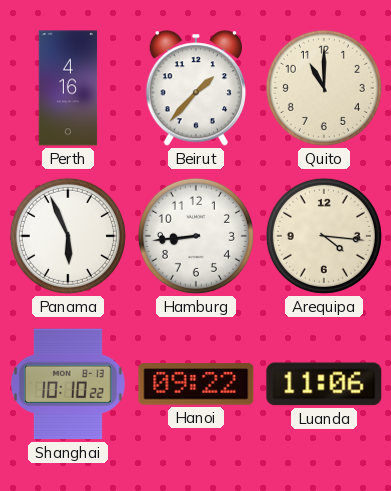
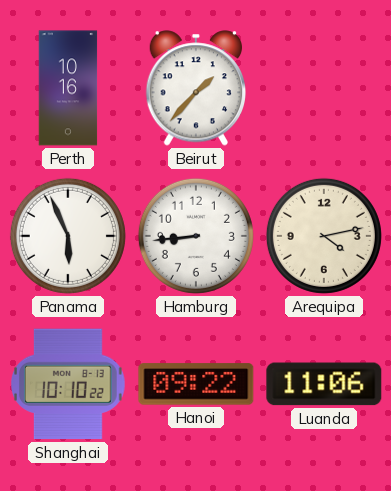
Perth: 4:16 -> 10:16
Quito: 11:00 -> none
Arequipa: 4:16 -> 4:13
